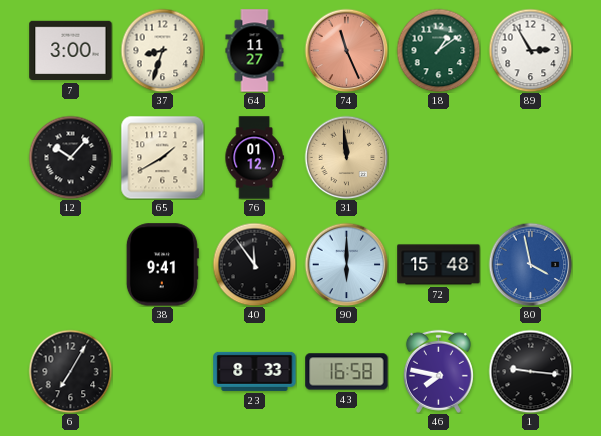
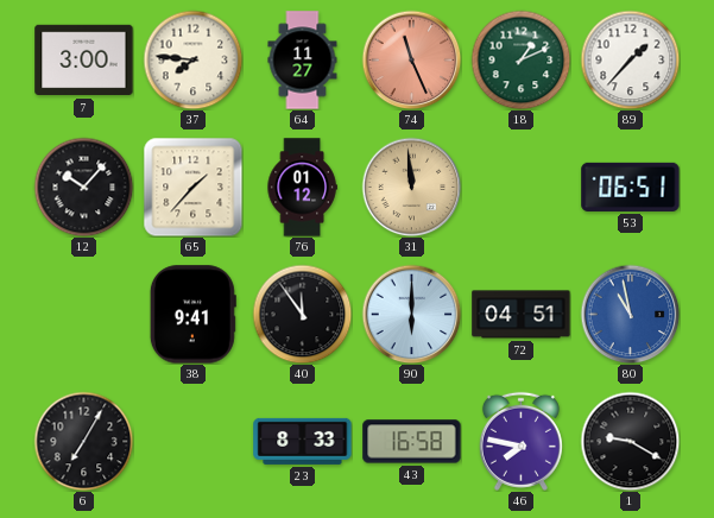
37: 8:33 -> 7:46
18: 1:09 -> 1:11
89: 2:55 -> 1:37
65: 1:40 -> 1:37
53: none -> 06:51
72: 15:48 -> 04:51
80: 3:58 -> 10:58
1: 9:16 -> 9:20
